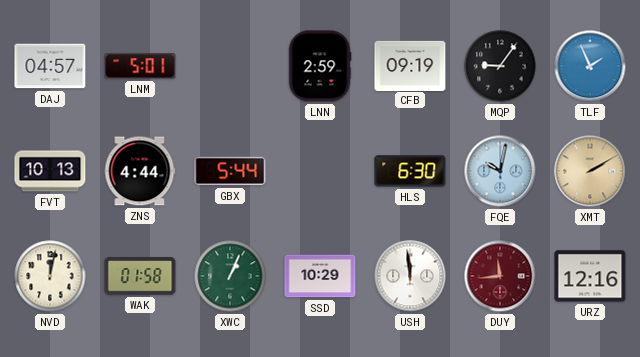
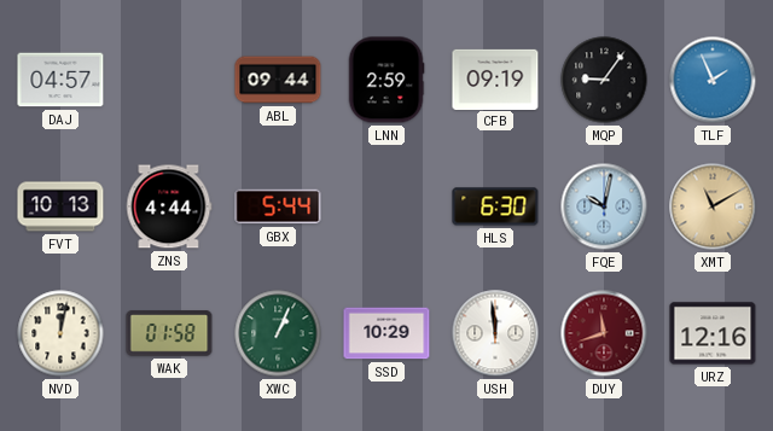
LNM: 5:01 -> none
ABL: none -> 09:44
XMT: 2:10 -> 11:10
DUY: 11:44 -> 11:42
